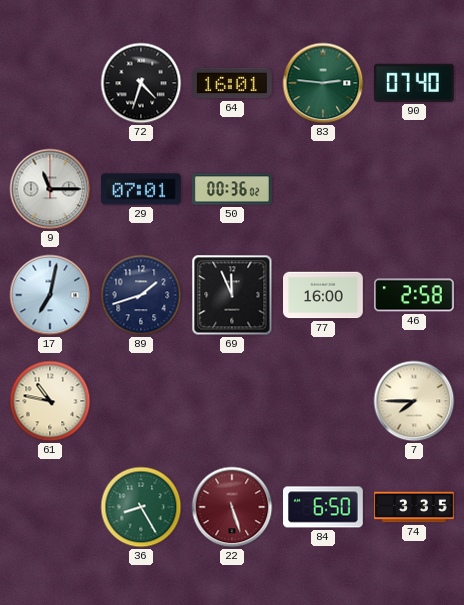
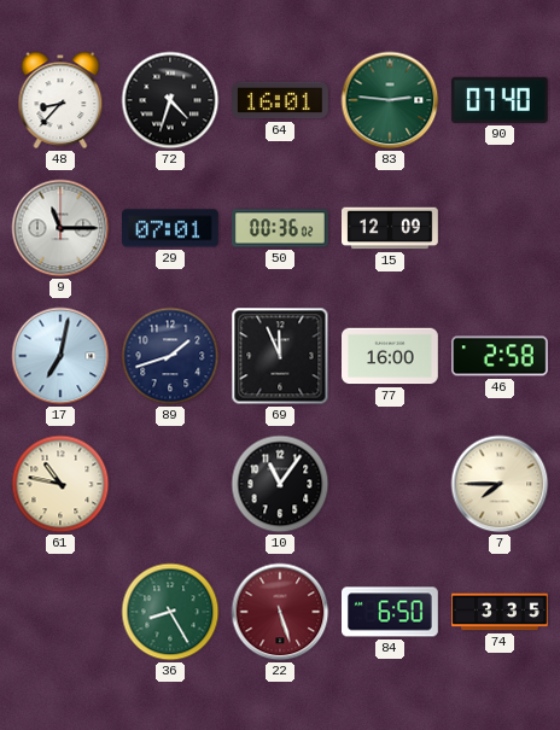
48: none -> 8:37
15: none -> 12:09
10: none -> 11:06
